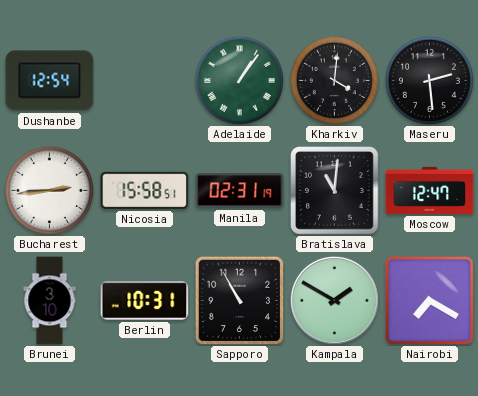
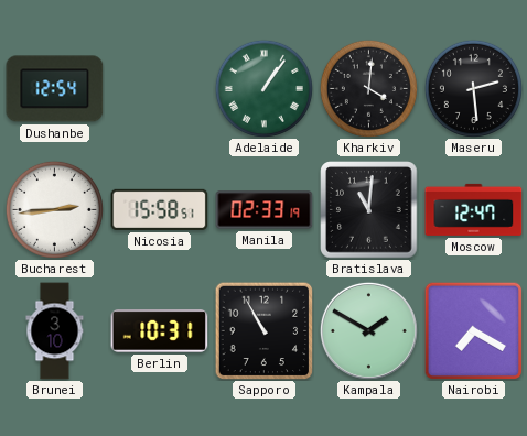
Manila: 02:31 -> 02:33
